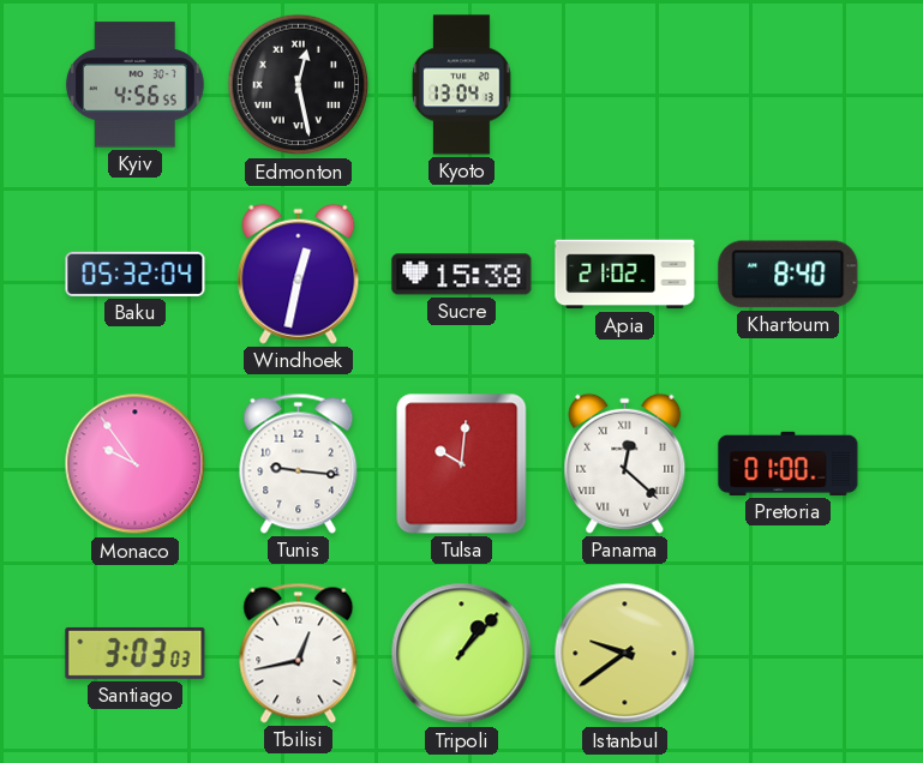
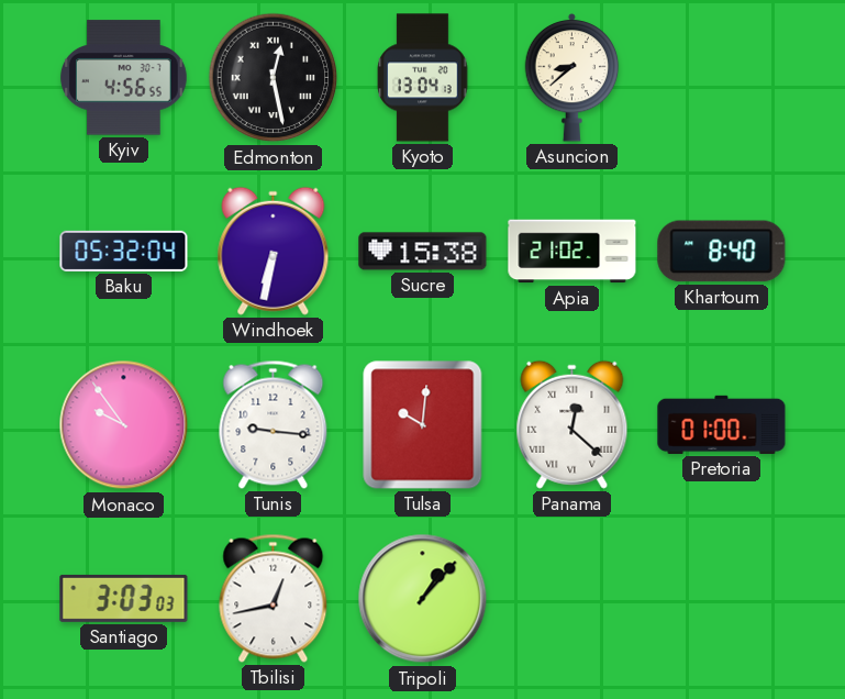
Asuncion: none -> 8:38
Windhoek: 12:32 -> 6:32
Istanbul: 9:39 -> none
